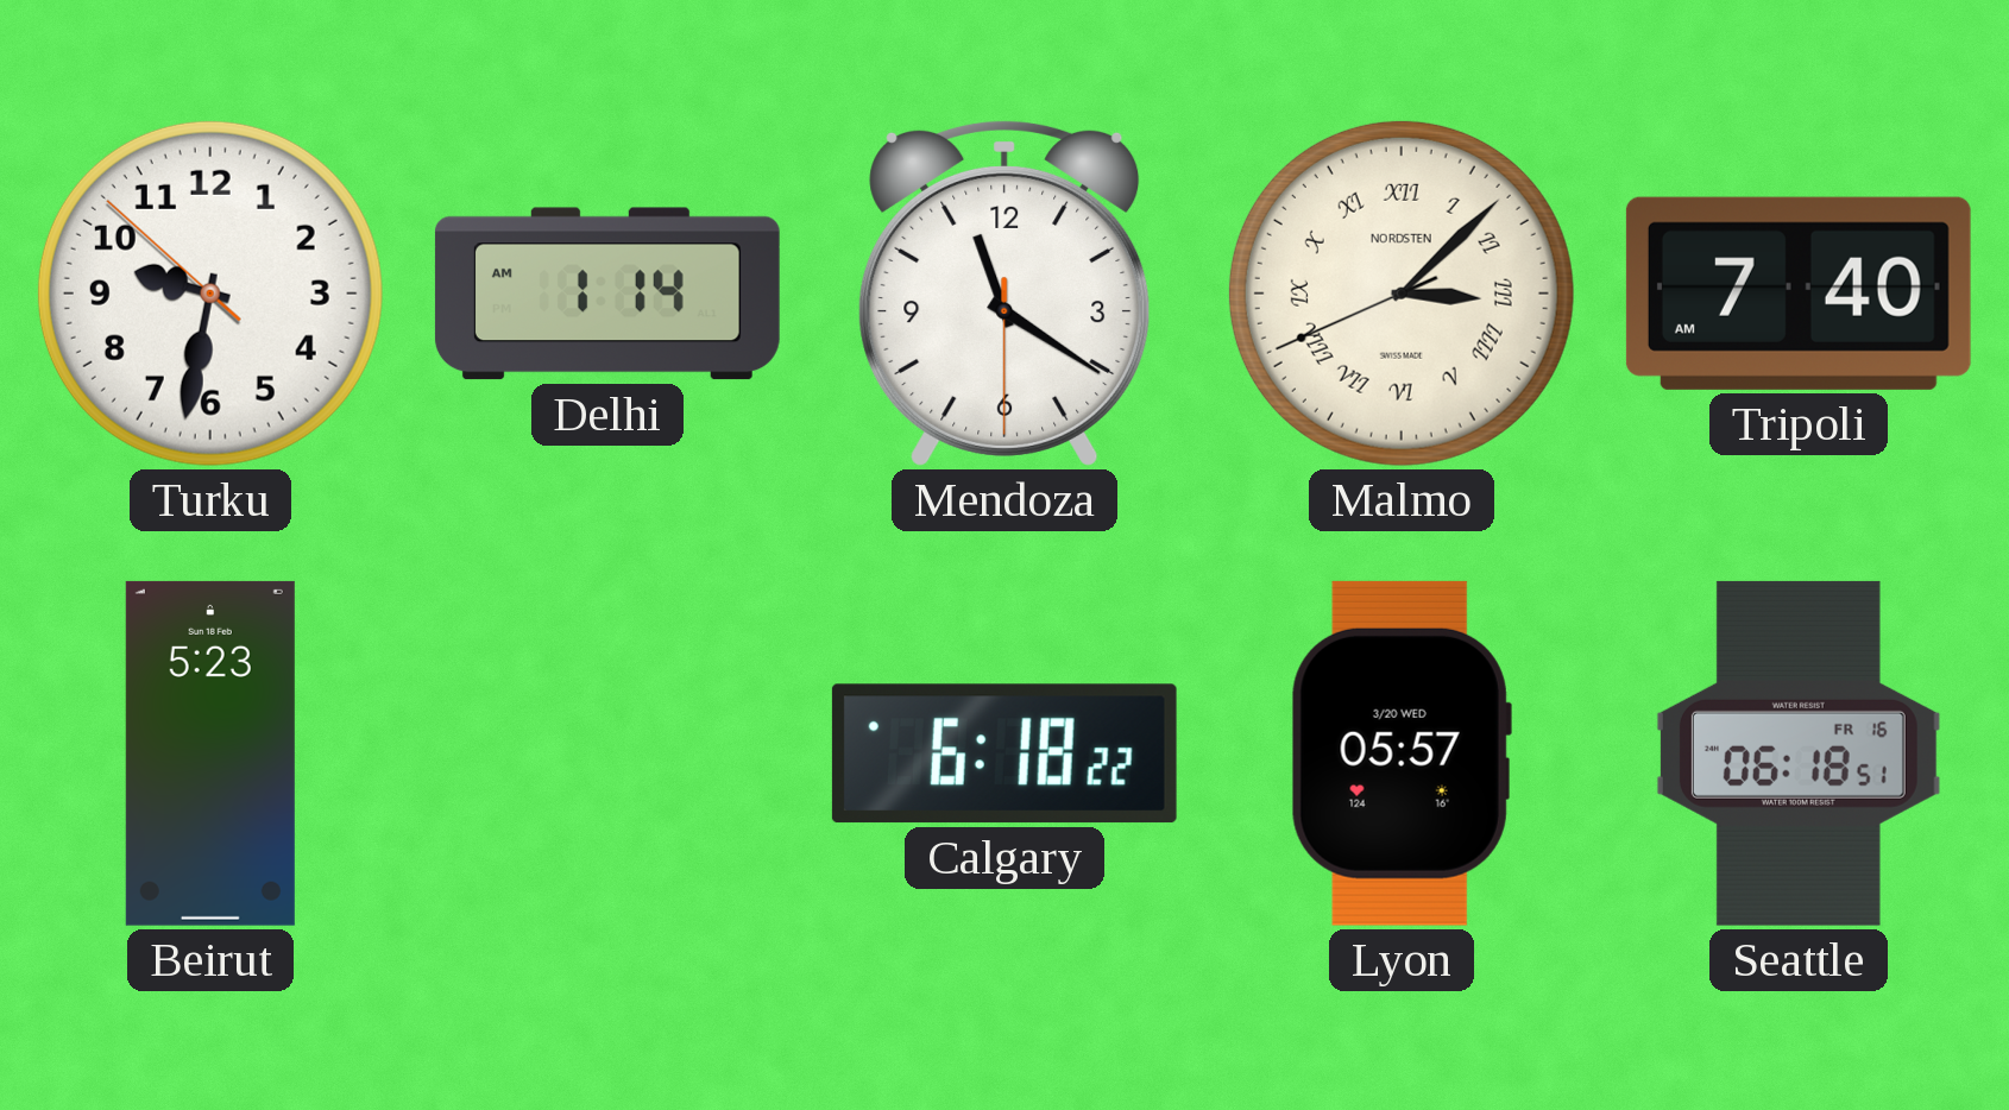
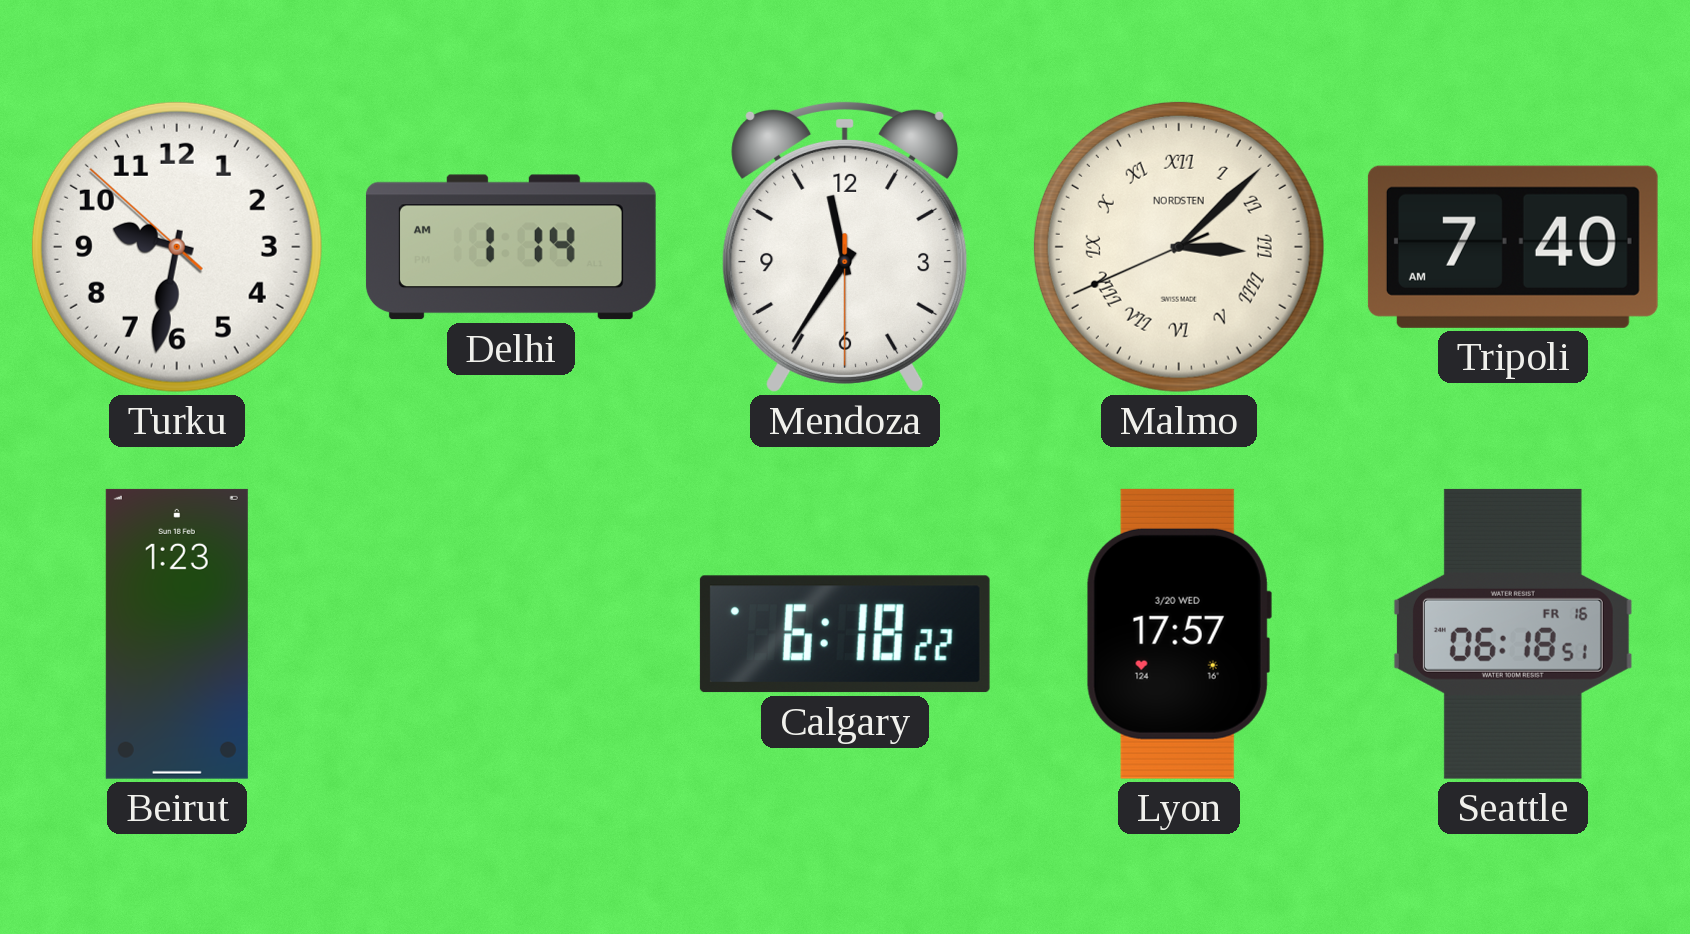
Mendoza: 11:20 -> 11:35
Beirut: 5:23 -> 1:23
Lyon: 05:57 -> 17:57
